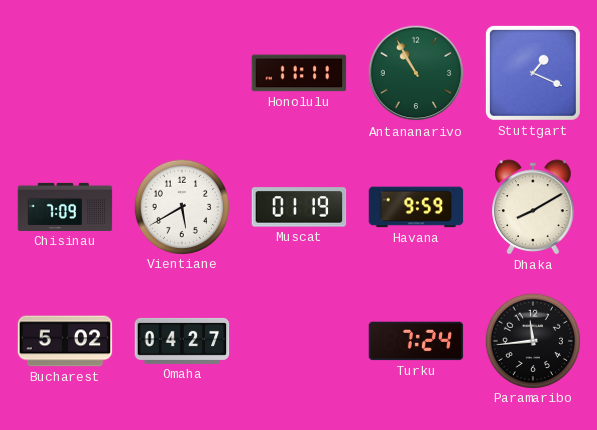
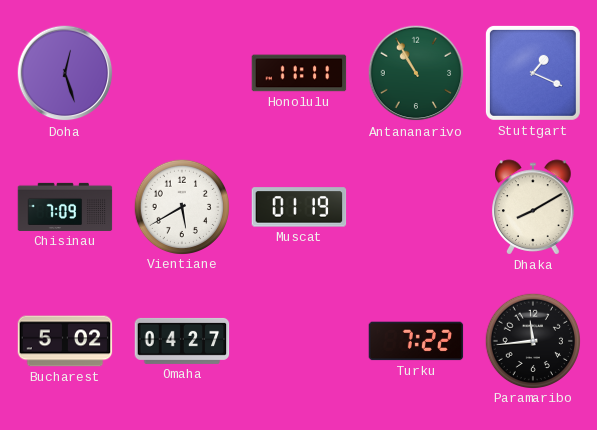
Doha: none -> 12:27
Havana: 9:59 -> none
Turku: 7:24 -> 7:22
